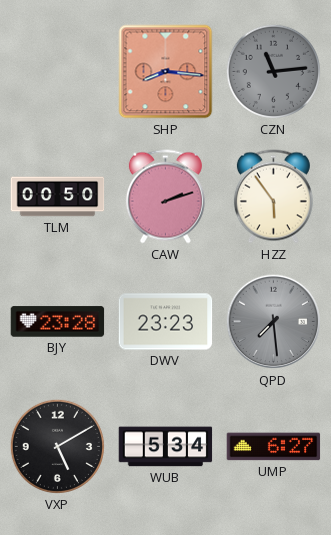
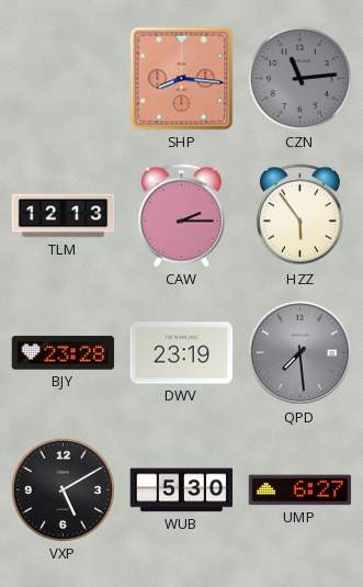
TLM: 00:50 -> 12:13
CAW: 2:12 -> 2:15
DWV: 23:23 -> 23:19
WUB: 5:34 -> 5:30
